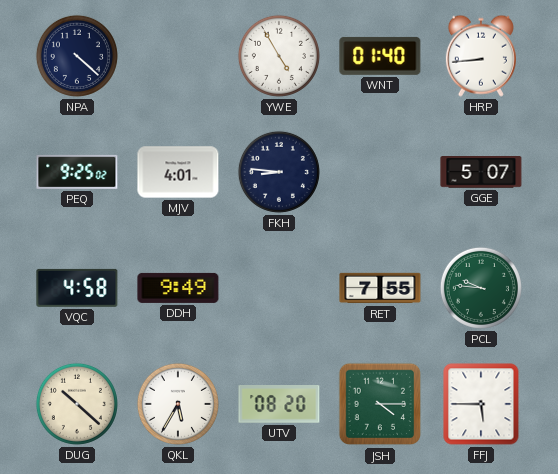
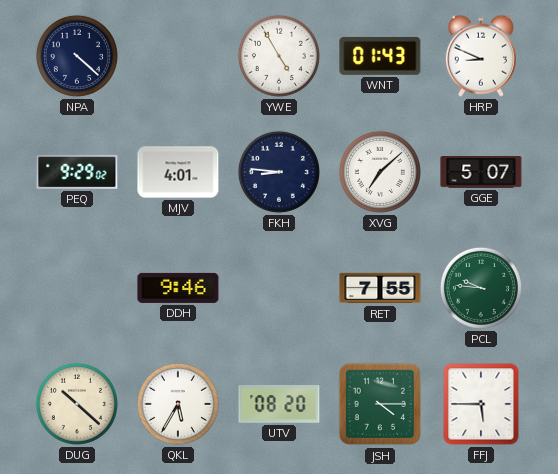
WNT: 01:40 -> 01:43
HRP: 8:44 -> 8:49
PEQ: 9:25 -> 9:29
XVG: none -> 7:08
VQC: 4:58 -> none
DDH: 9:49 -> 9:46
